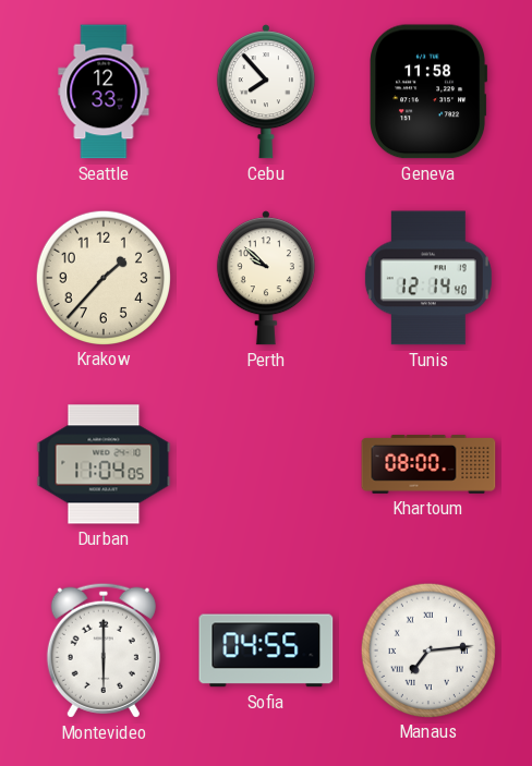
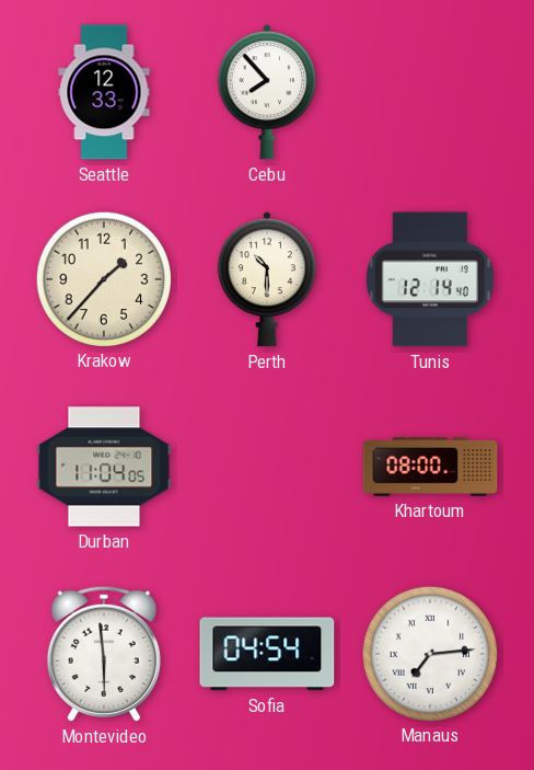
Geneva: 11:58 -> none
Perth: 9:52 -> 10:30
Montevideo: 6:00 -> 5:59
Sofia: 04:55 -> 04:54
